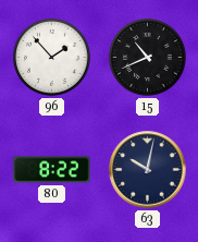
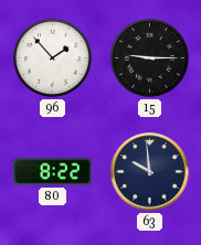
15: 10:41 -> 9:15
63: 10:02 -> 9:59
